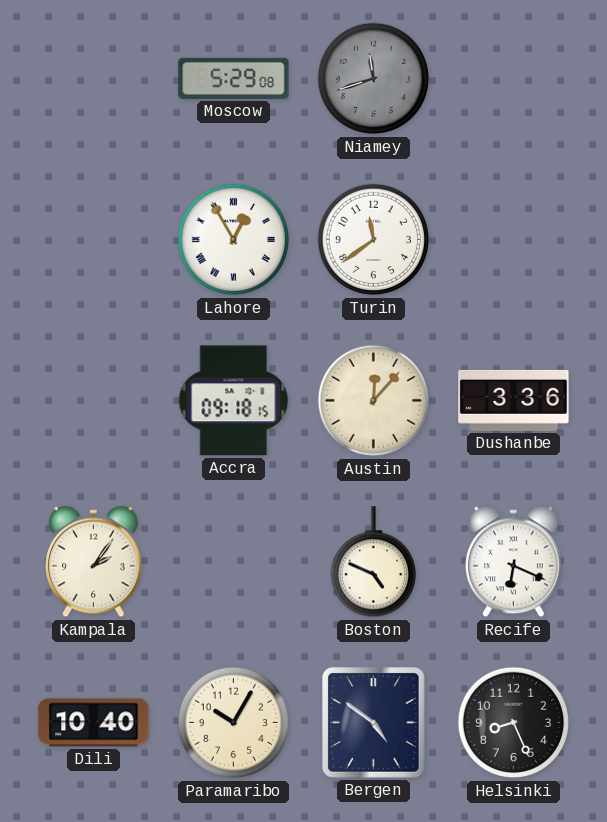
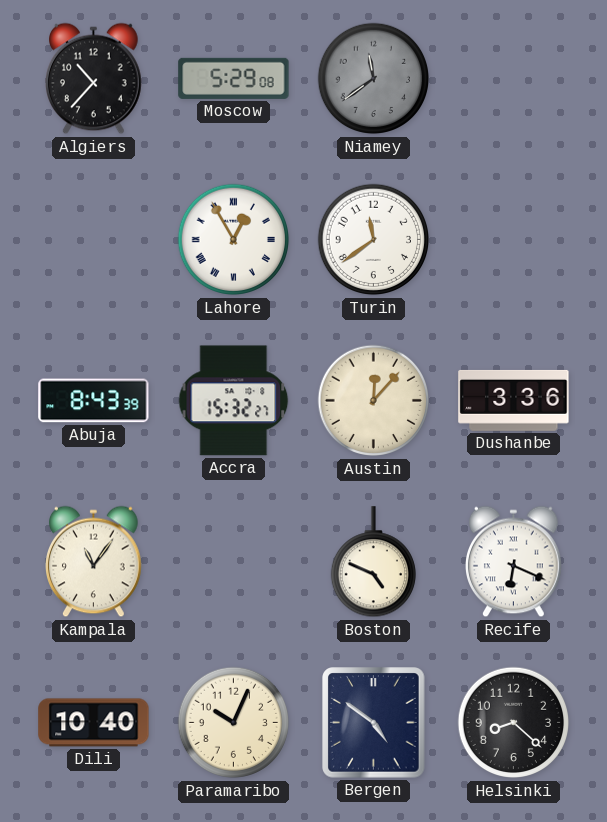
Algiers: none -> 10:37
Niamey: 11:42 -> 11:39
Abuja: none -> 8:43
Accra: 09:18 -> 15:32
Kampala: 2:06 -> 11:06
Paramaribo: 10:05 -> 10:04
Helsinki: 8:26 -> 8:22
